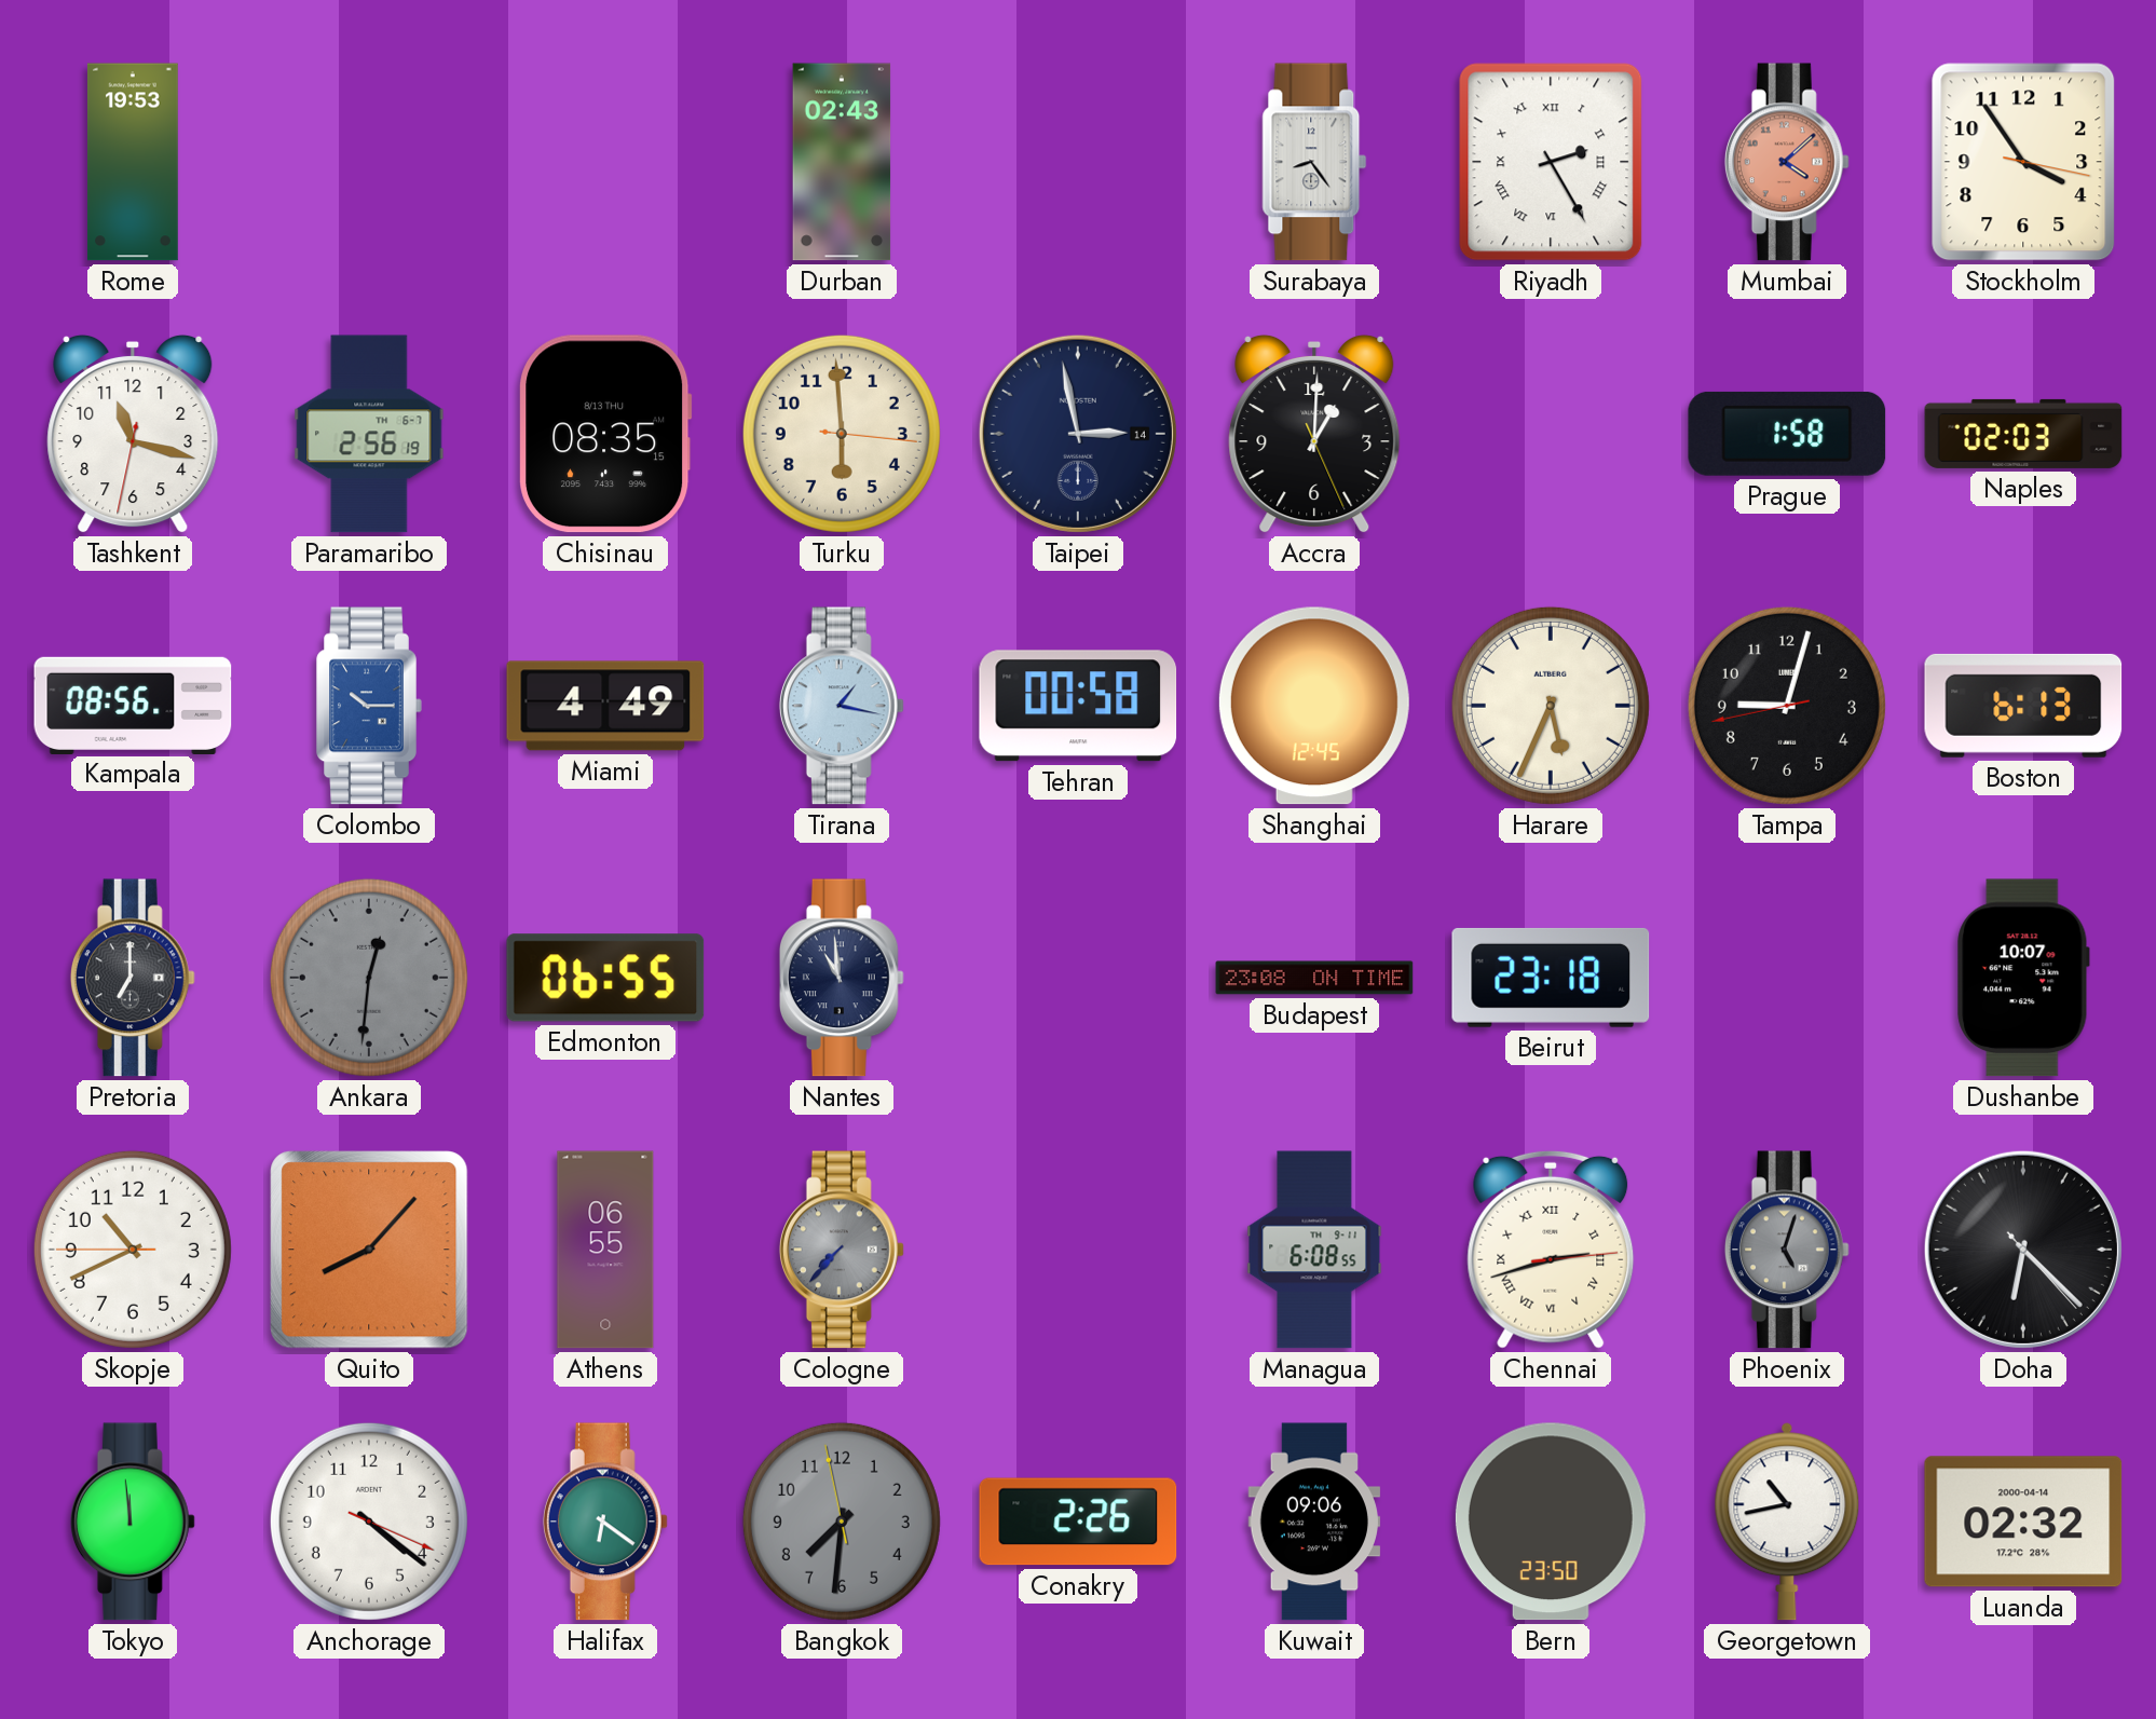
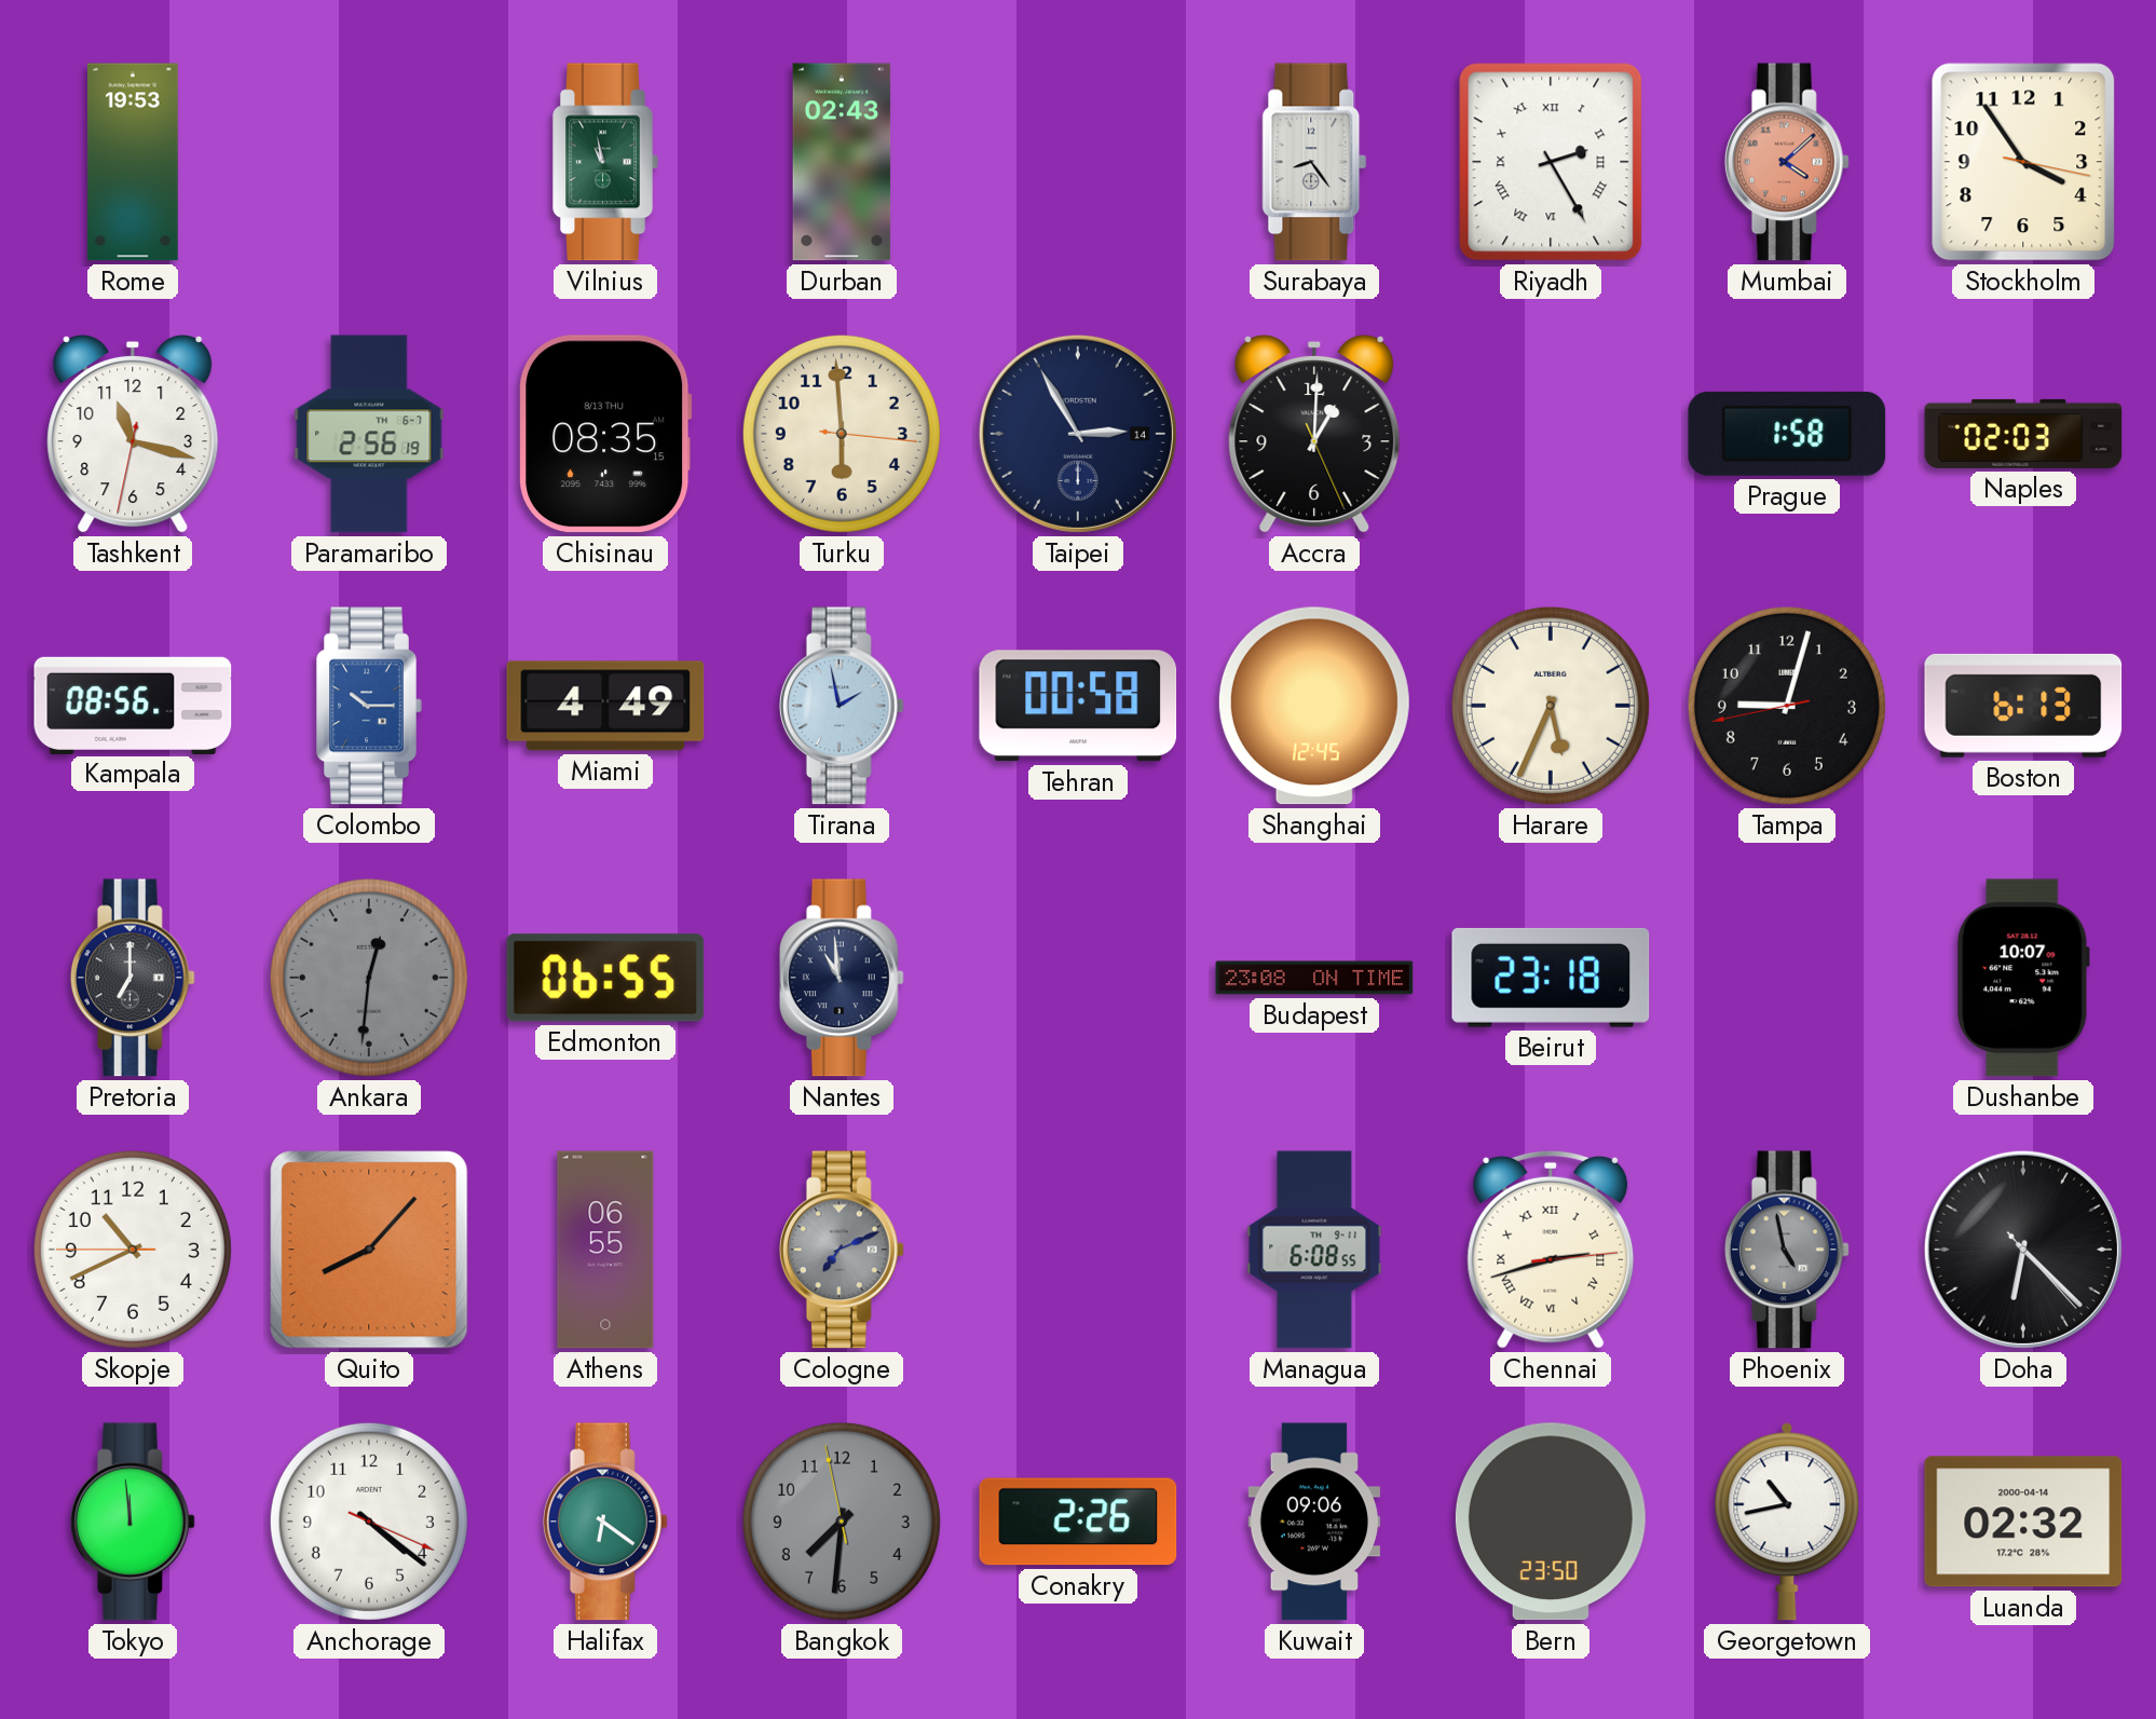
Vilnius: none -> 10:58
Taipei: 2:58 -> 2:55
Tirana: 1:17 -> 1:58
Cologne: 7:37 -> 7:11
Phoenix: 5:03 -> 4:58
